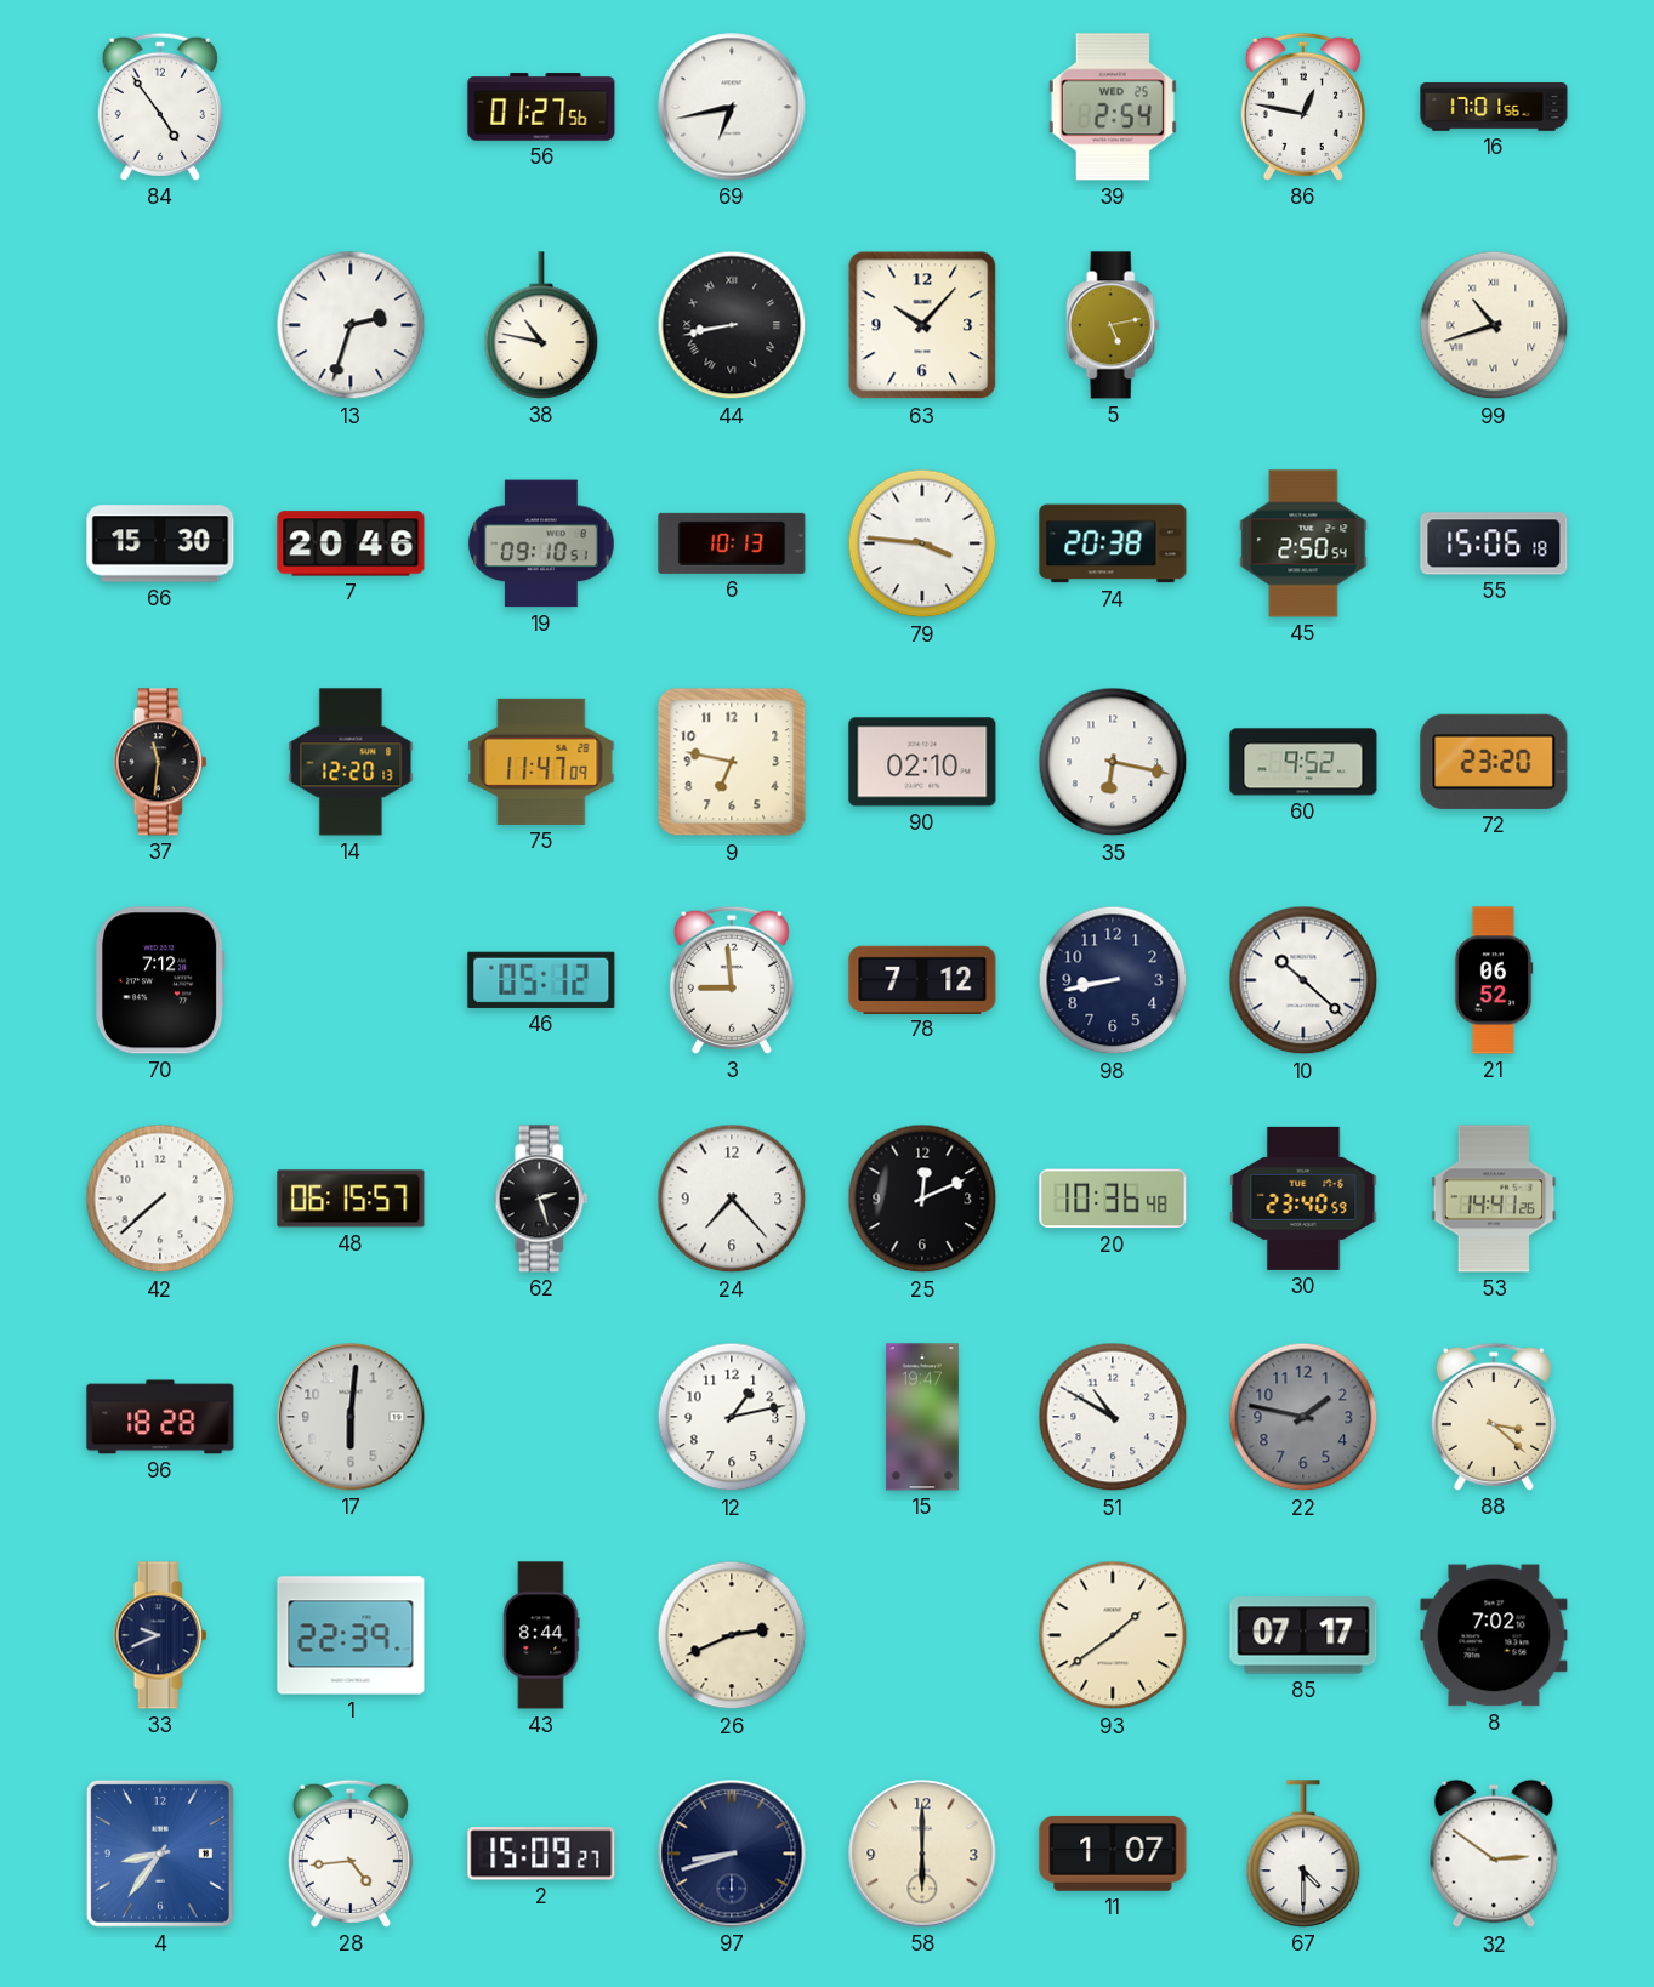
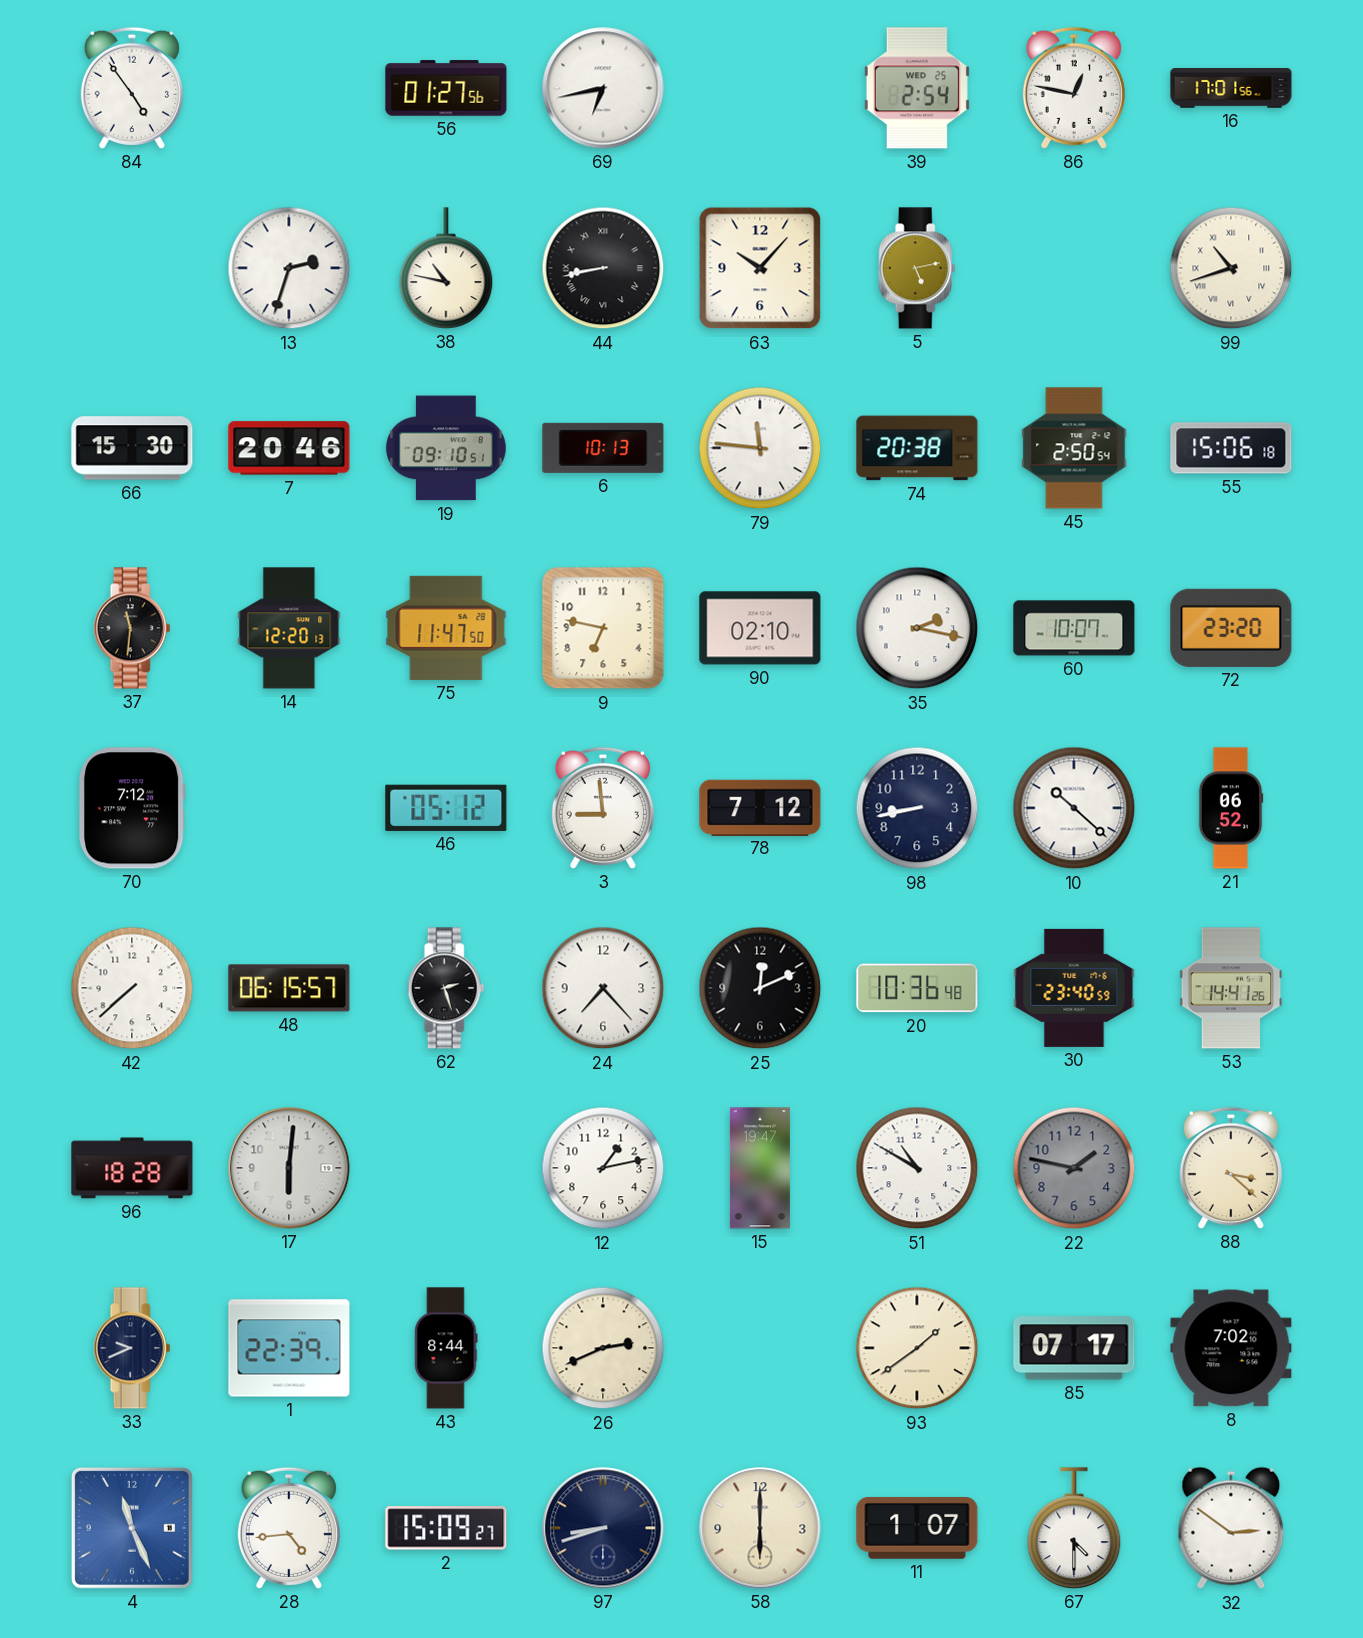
79: 3:46 -> 11:46
75: 11:47:09 -> 11:47:50
35: 6:17 -> 2:17
60: 9:52 -> 10:07
4: 8:36 -> 11:26
